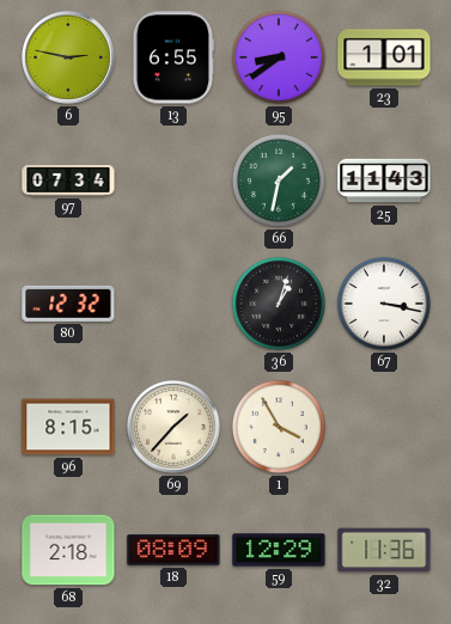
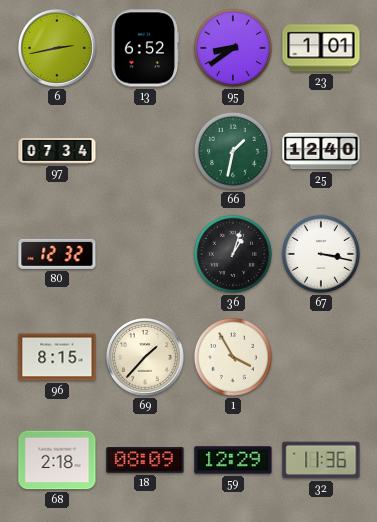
6: 2:47 -> 2:43
13: 6:55 -> 6:52
25: 11:43 -> 12:40
